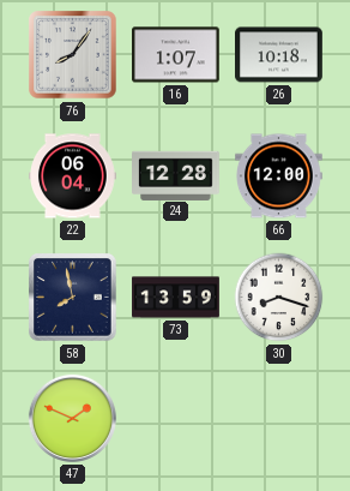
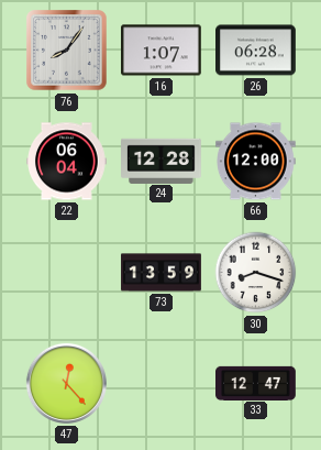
26: 10:18 -> 06:28
58: 7:58 -> none
47: 1:49 -> 12:23
33: none -> 12:47
